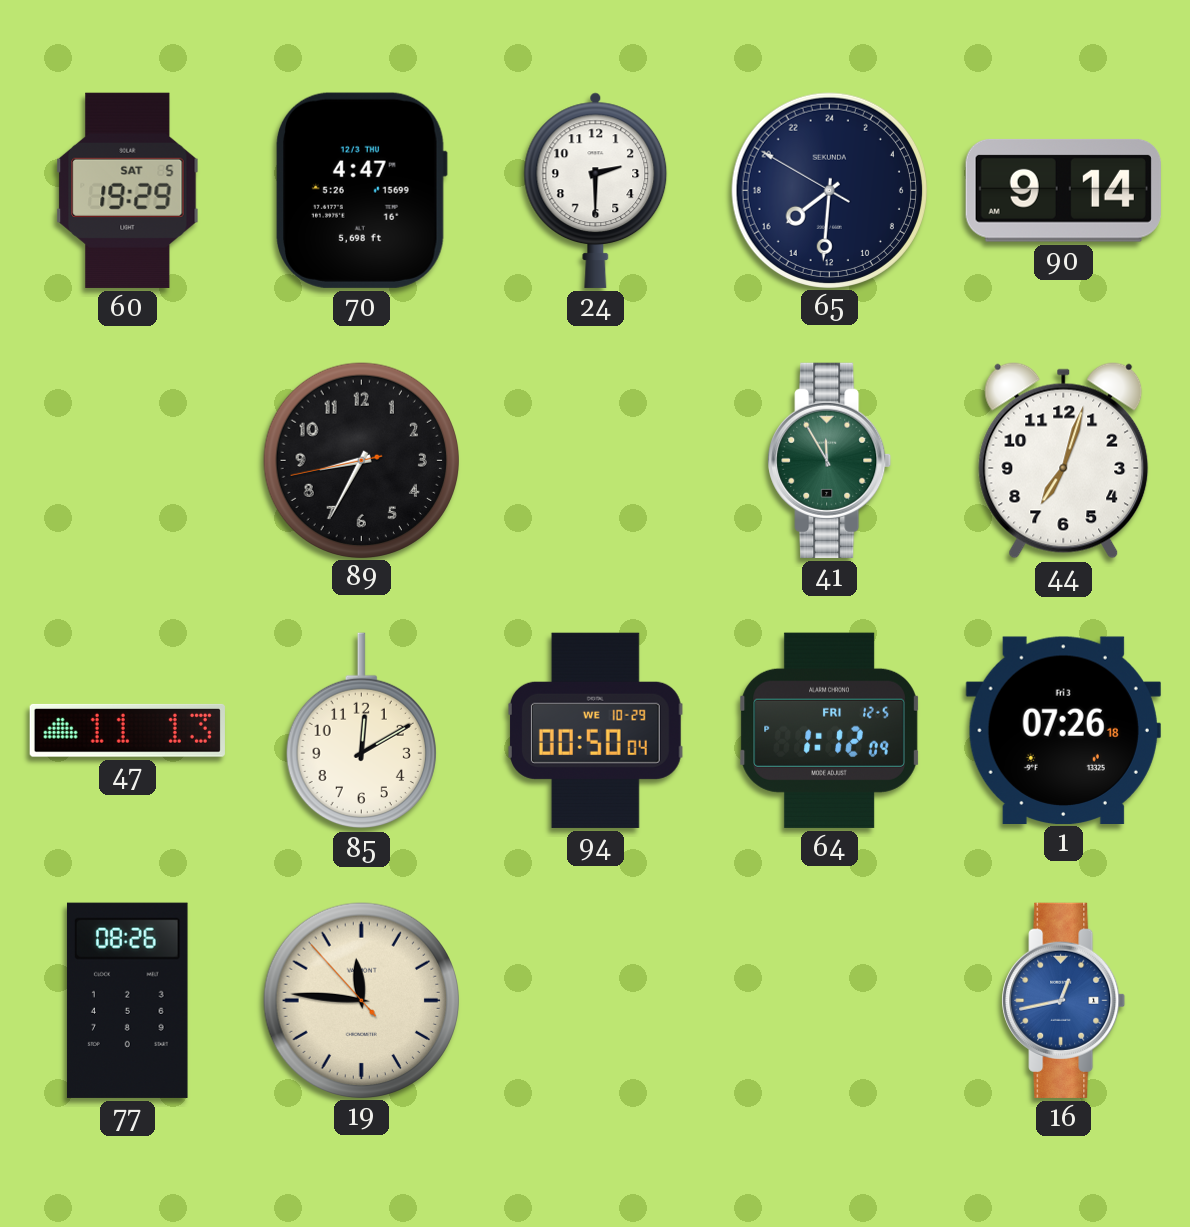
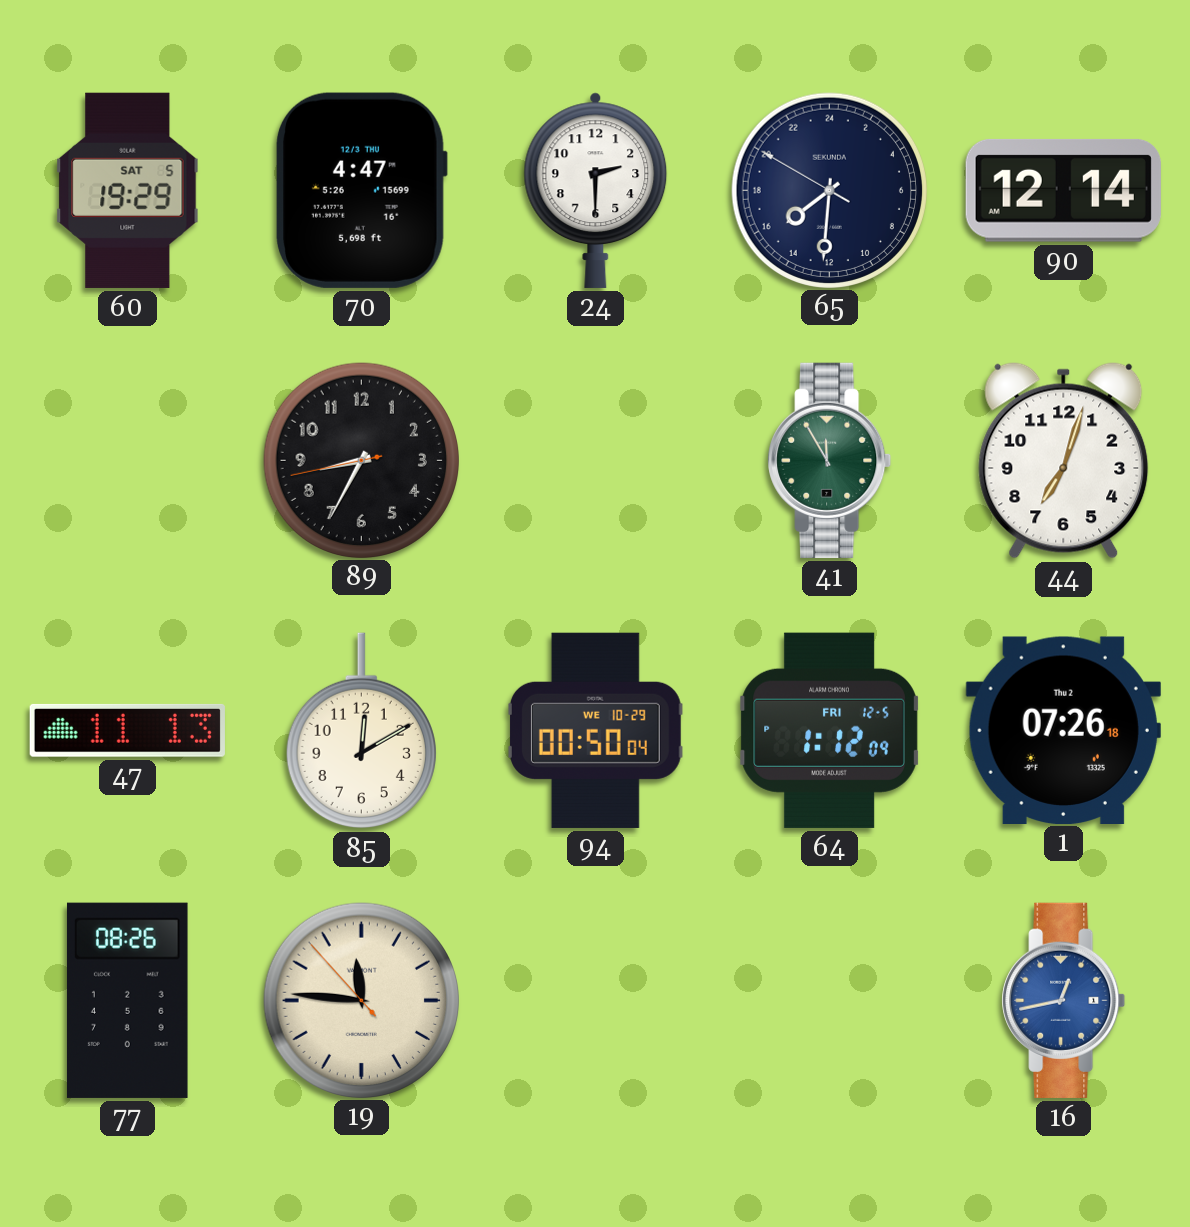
90: 9:14 -> 12:14
1 date: Fri 3 -> Thu 2
